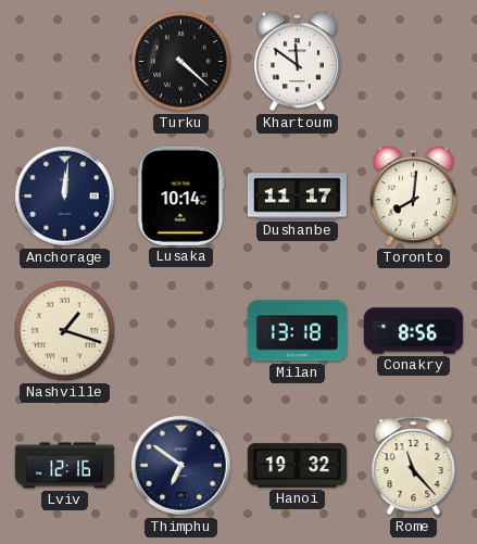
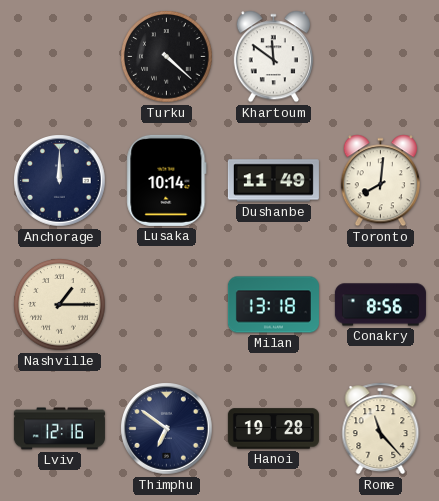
Anchorage: 12:01 -> 12:00
Dushanbe: 11:17 -> 11:49
Nashville: 1:18 -> 1:15
Hanoi: 19:32 -> 19:28
